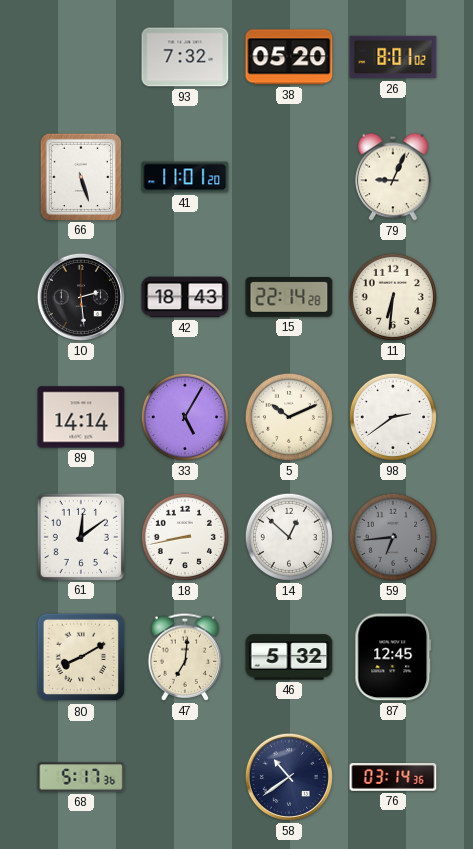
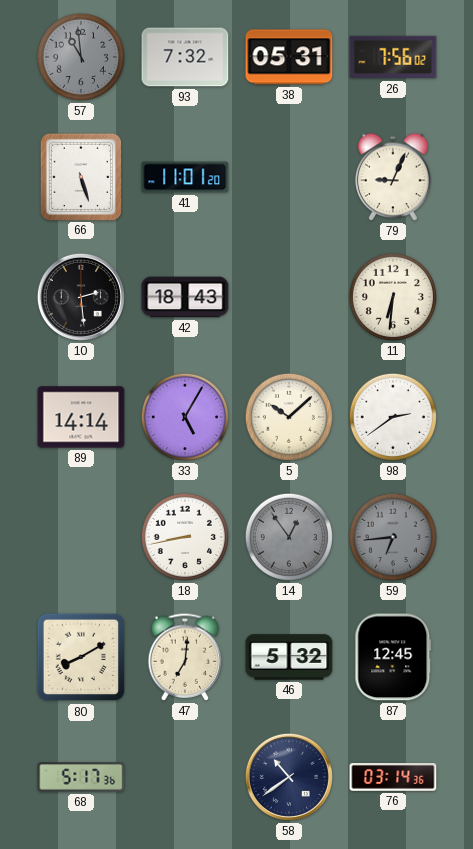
57: none -> 10:59
38: 05:20 -> 05:31
26: 8:01 -> 7:56
15: 22:14 -> none
5: 10:11 -> 10:08
61: 12:09 -> none
14: 12:52 -> 12:54
14 dial: white -> grey
